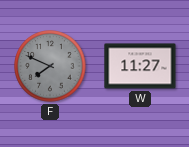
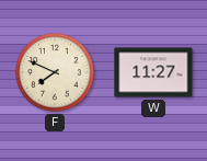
F dial: grey -> cream
